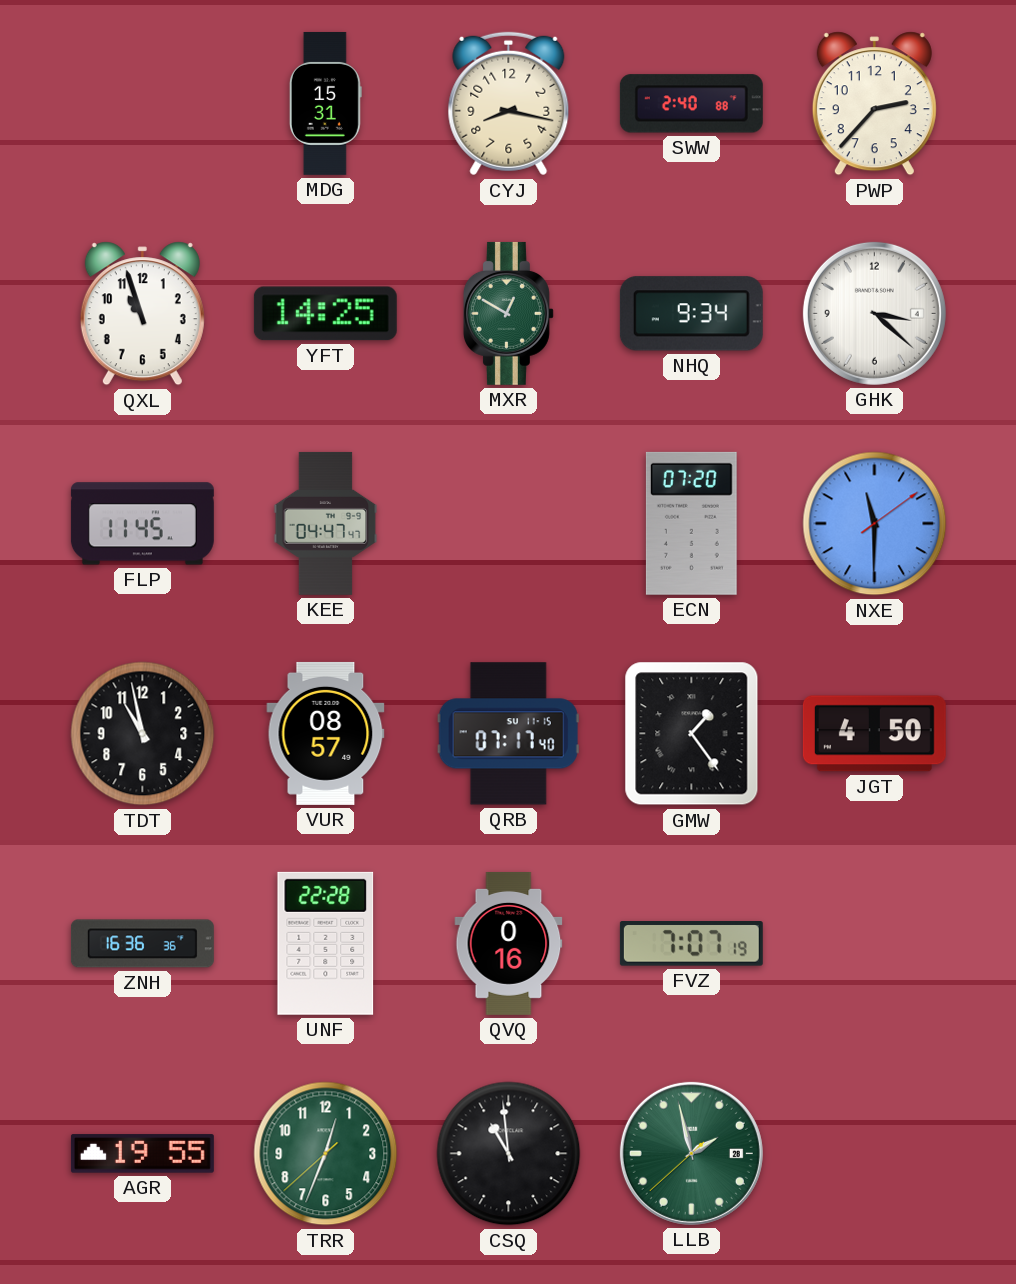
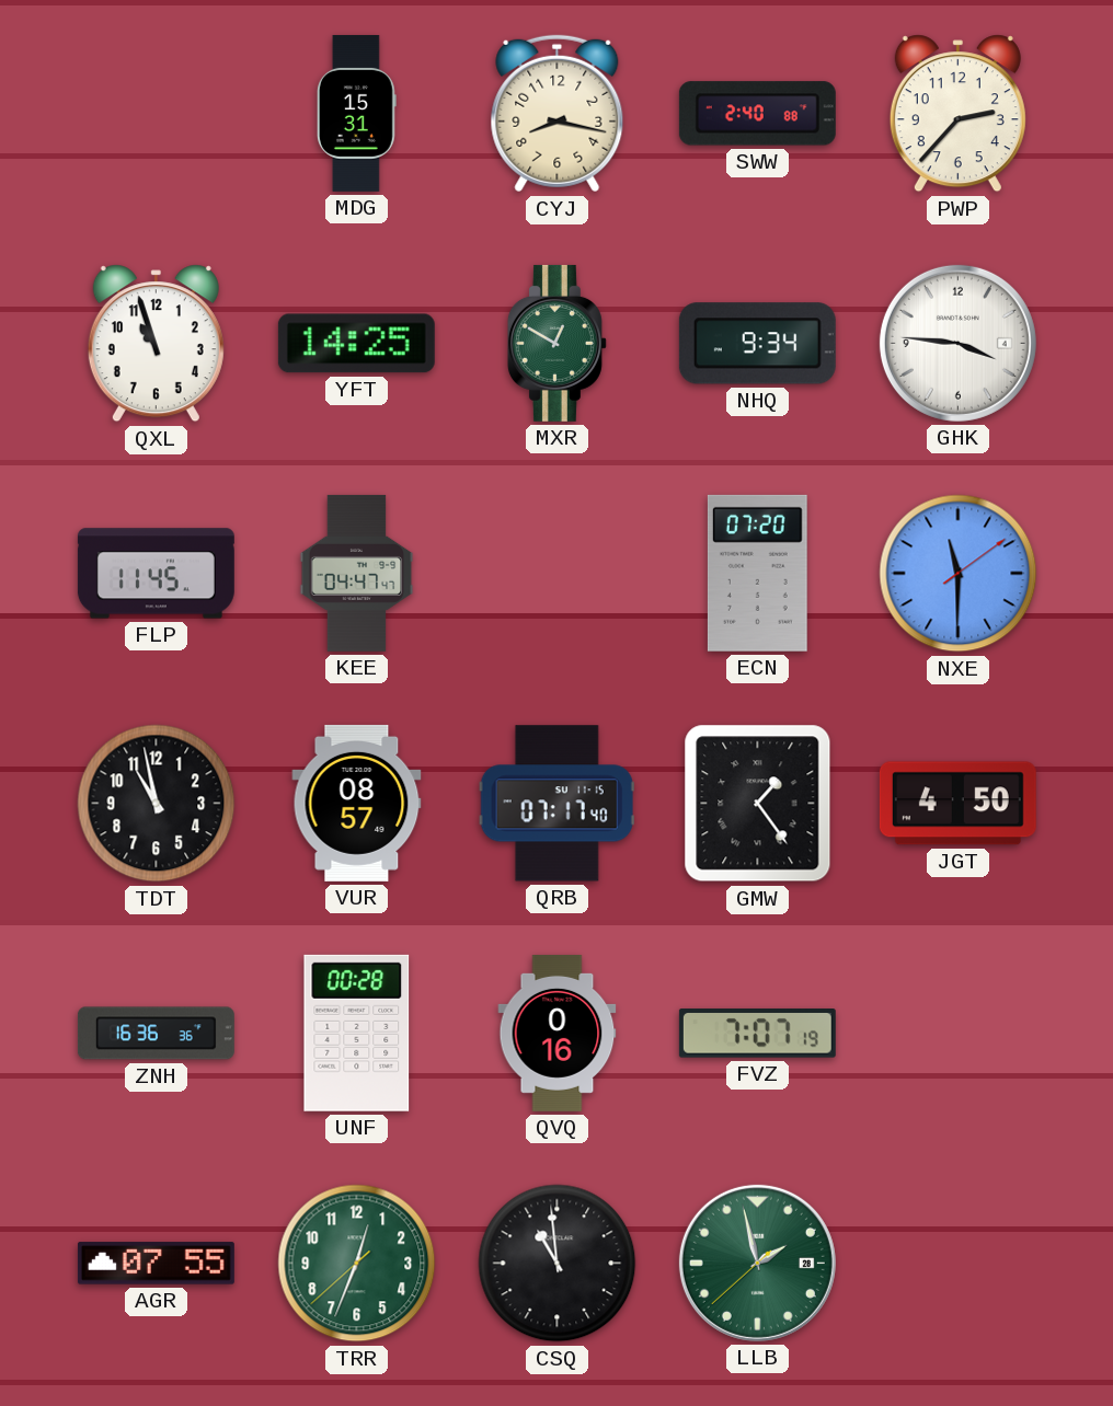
GHK: 3:22 -> 3:46
UNF: 22:28 -> 00:28
AGR: 19:55 -> 07:55
